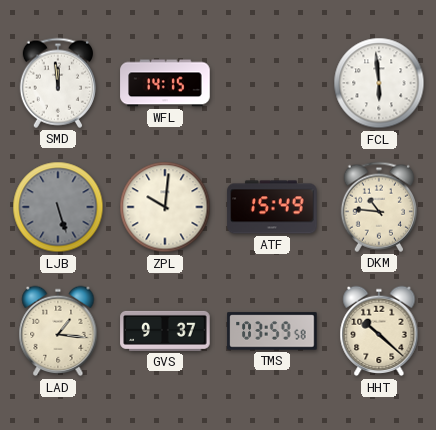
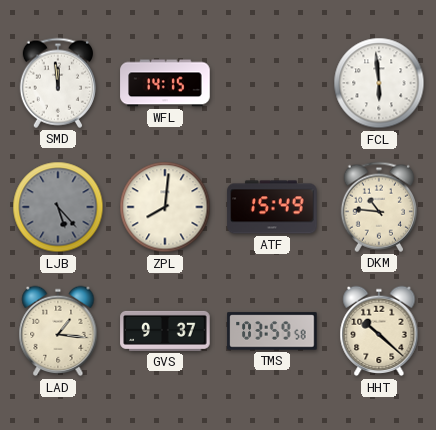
LJB: 5:27 -> 5:23
ZPL: 10:01 -> 8:01
